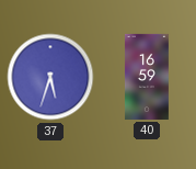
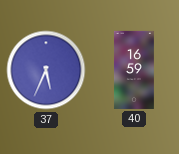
37: 5:33 -> 5:34
